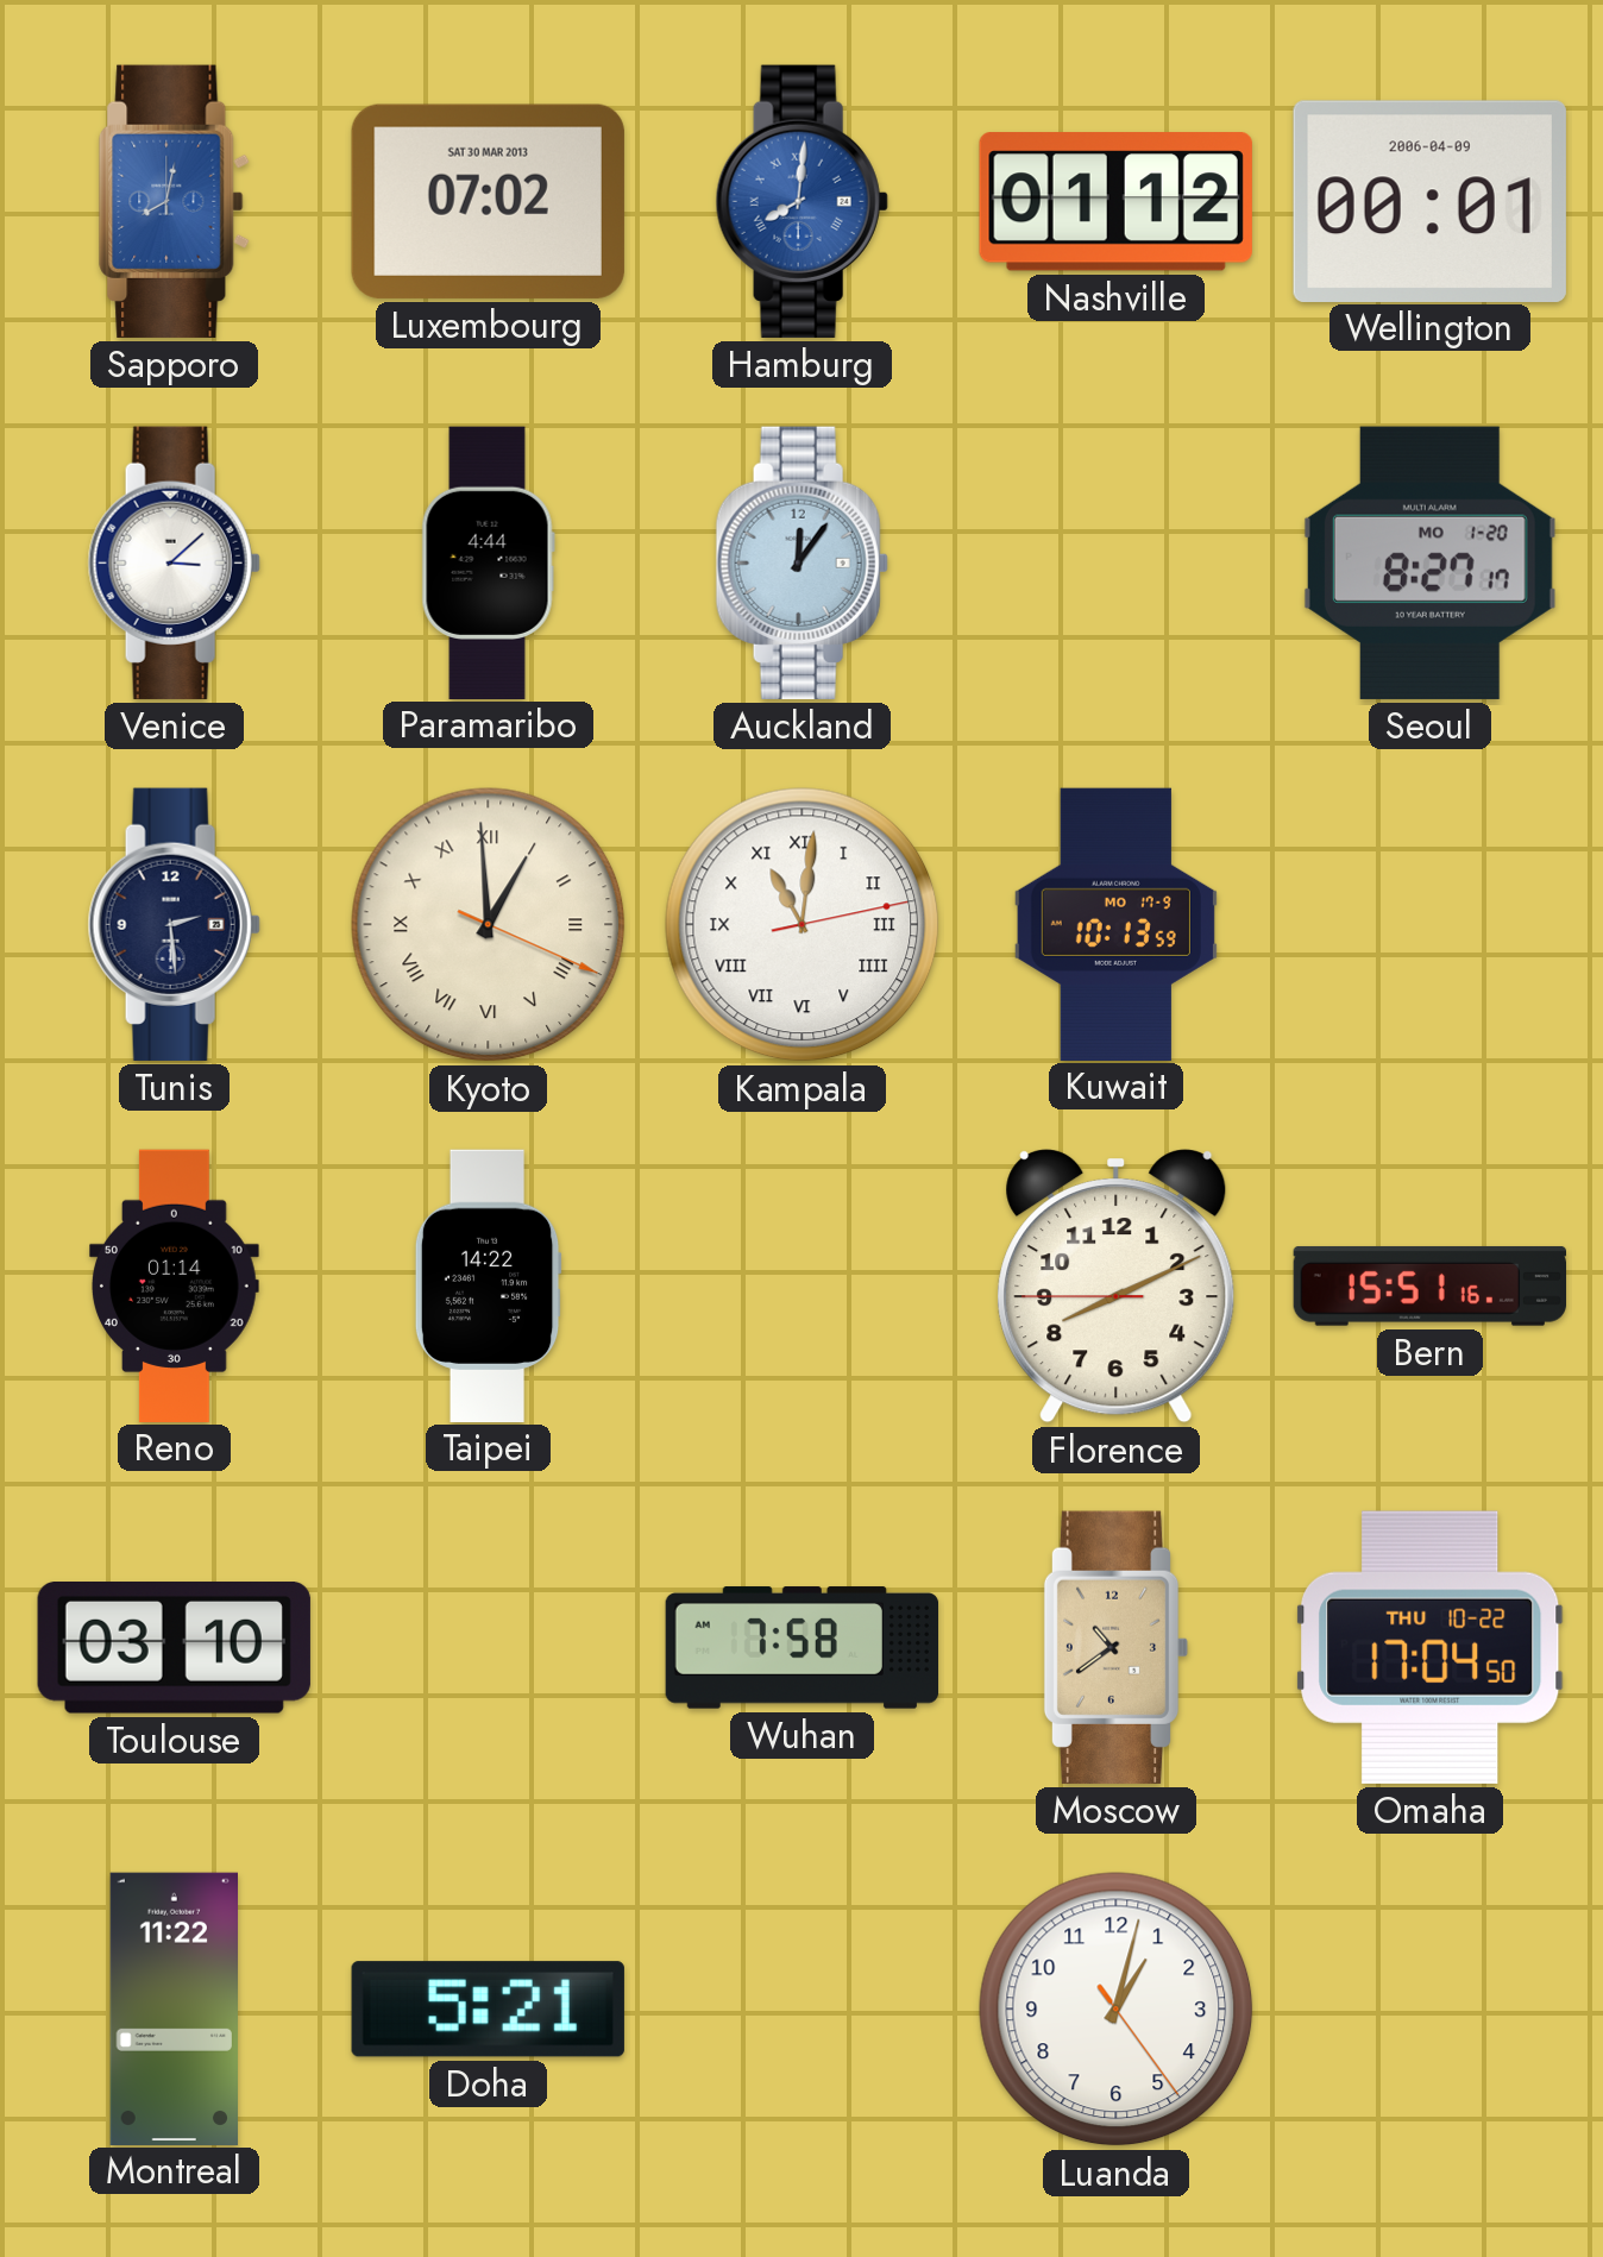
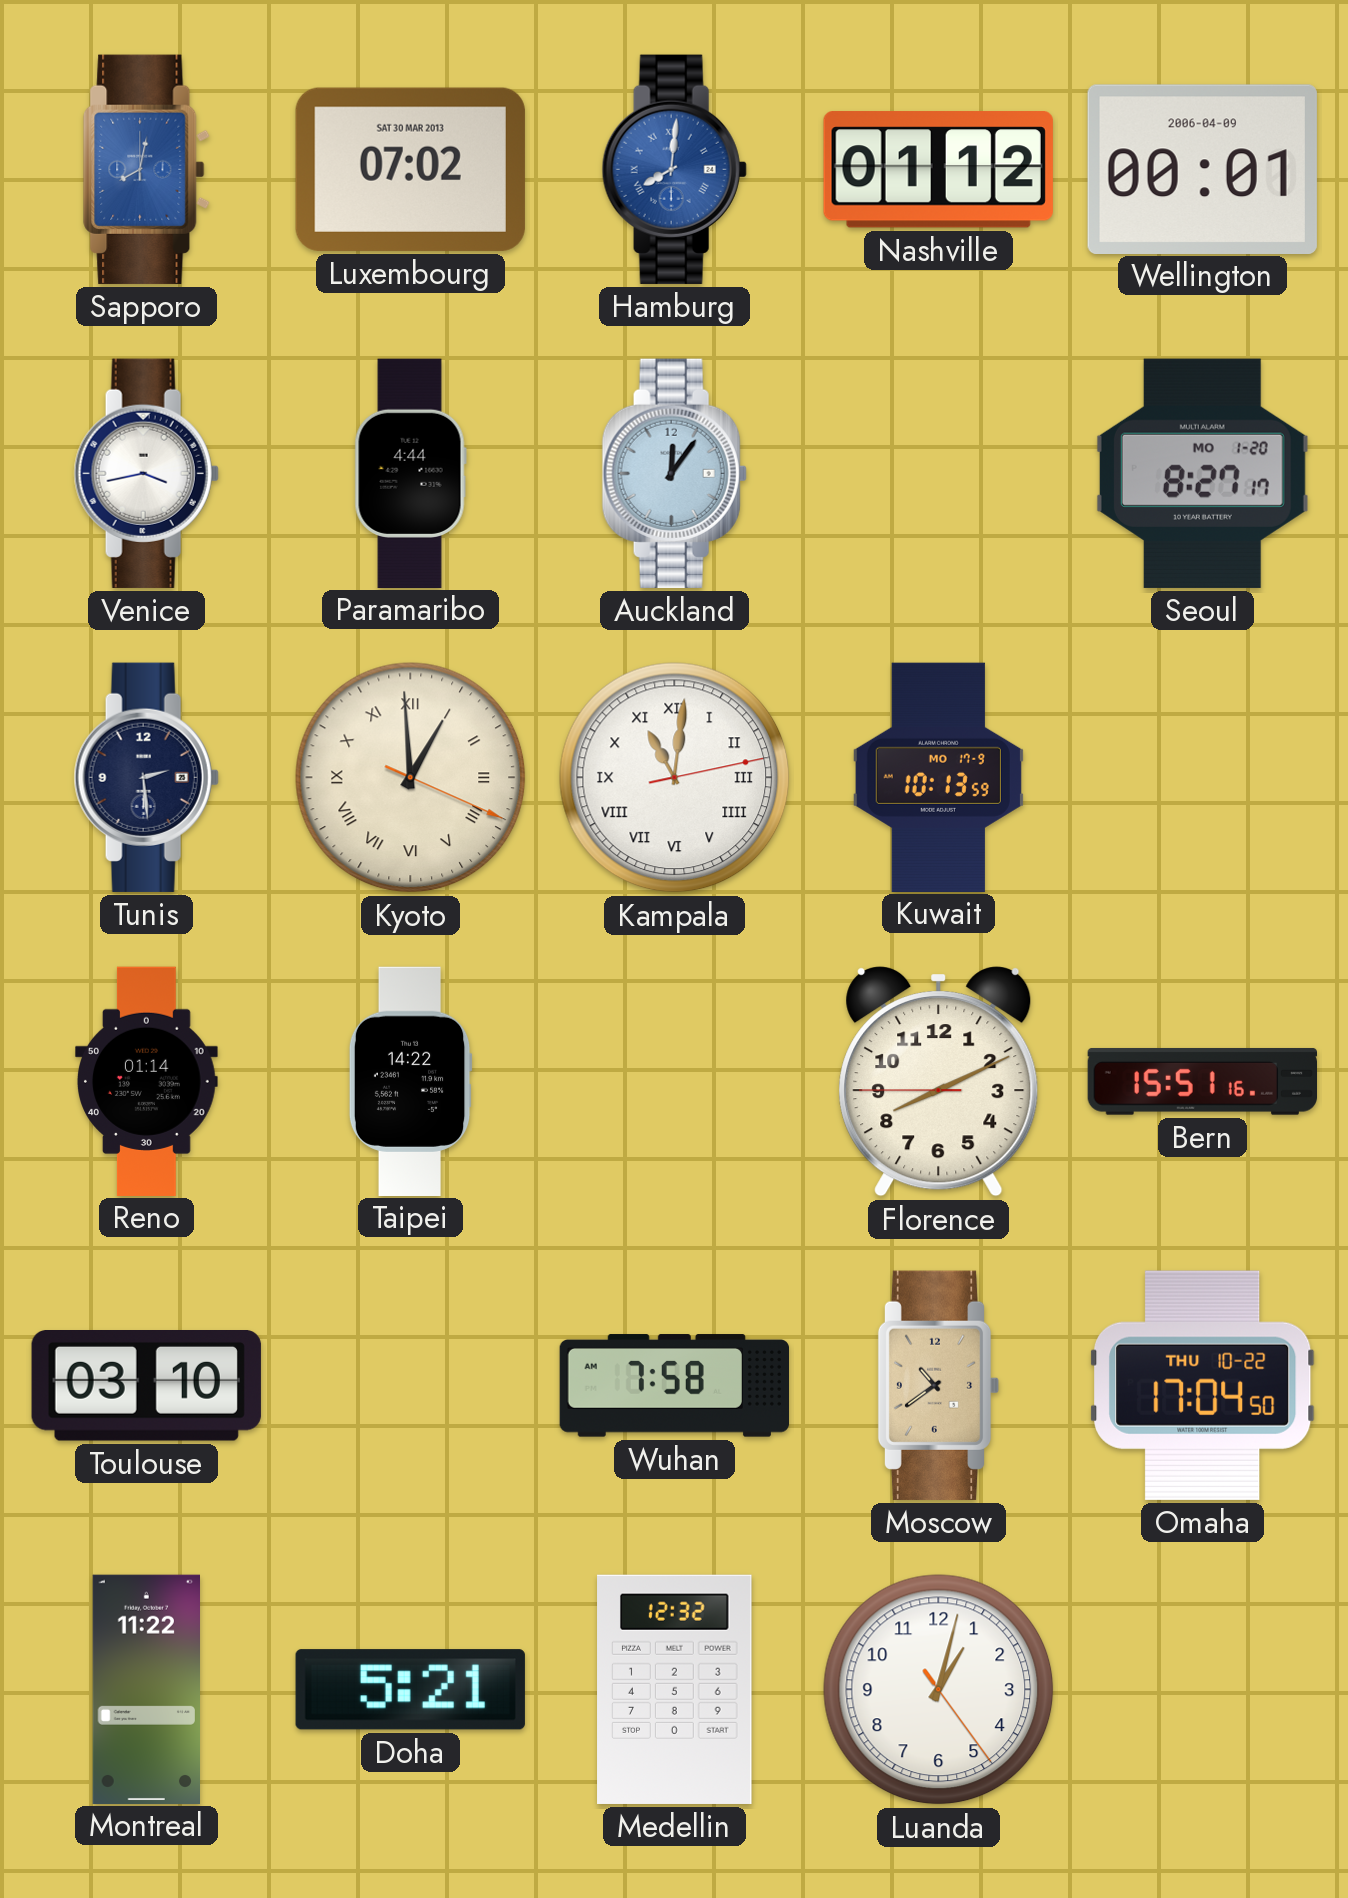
Venice: 3:08 -> 3:43
Medellin: none -> 12:32
